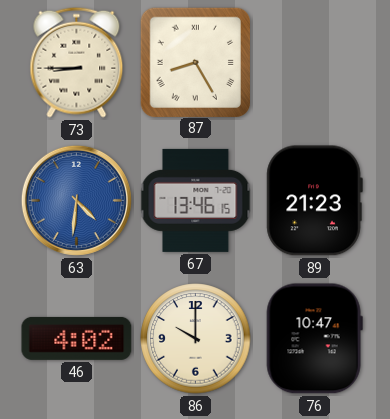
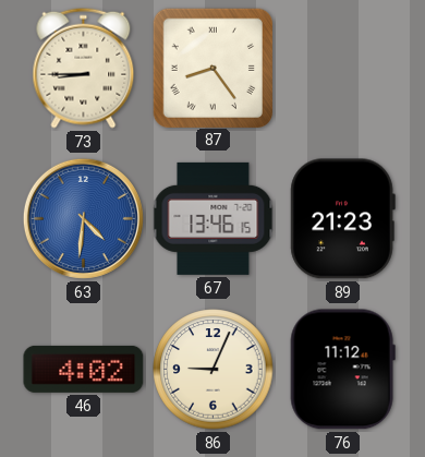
87: 8:25 -> 8:24
86: 10:00 -> 9:04
76: 10:47 -> 11:12
